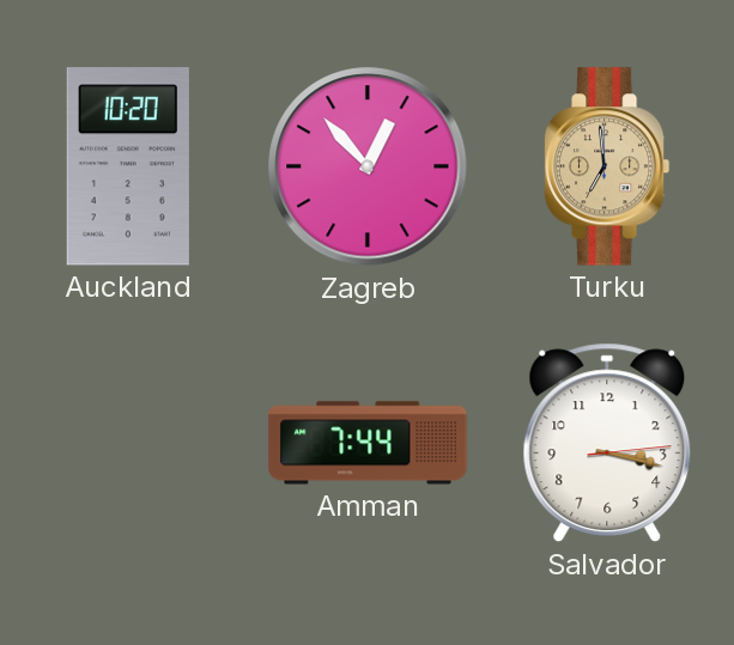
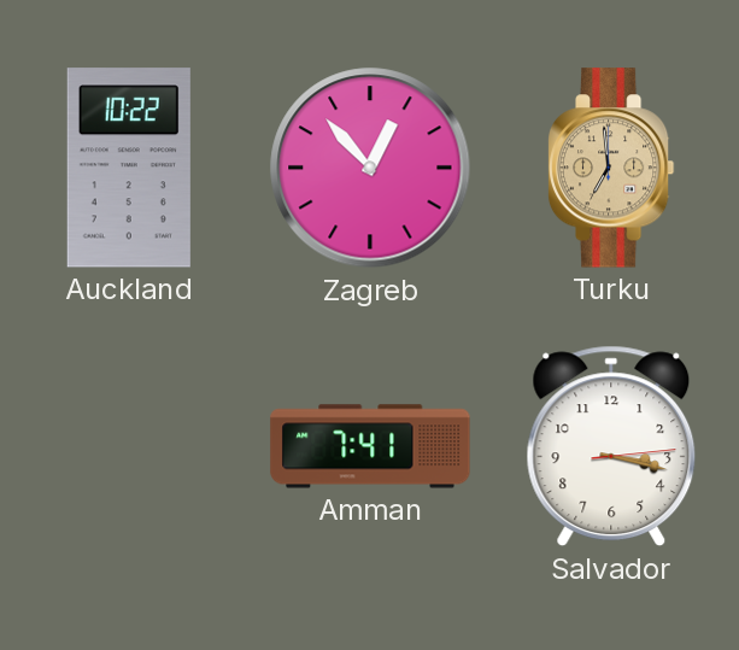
Auckland: 10:20 -> 10:22
Amman: 7:44 -> 7:41
